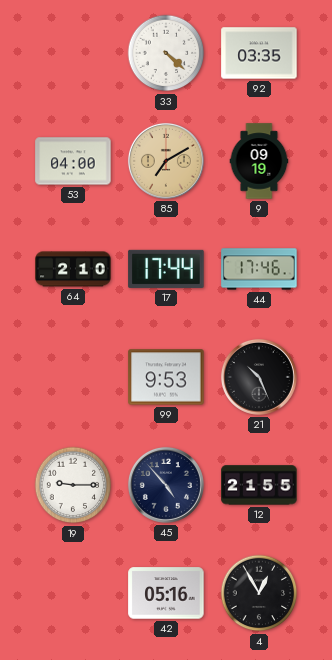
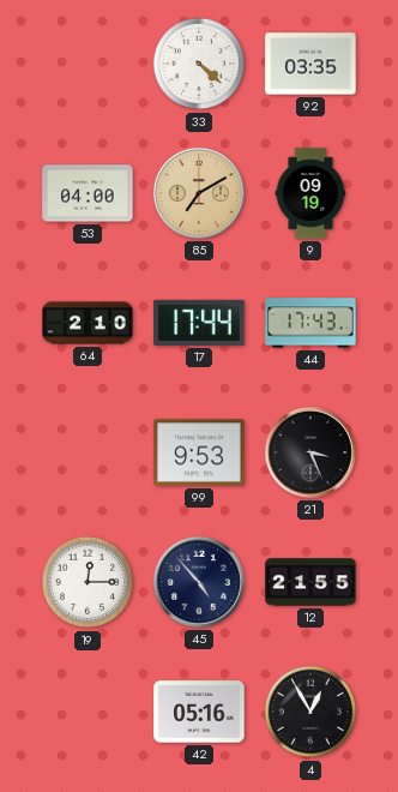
44: 17:46 -> 17:43
21: 10:26 -> 3:26
19: 9:15 -> 12:15
